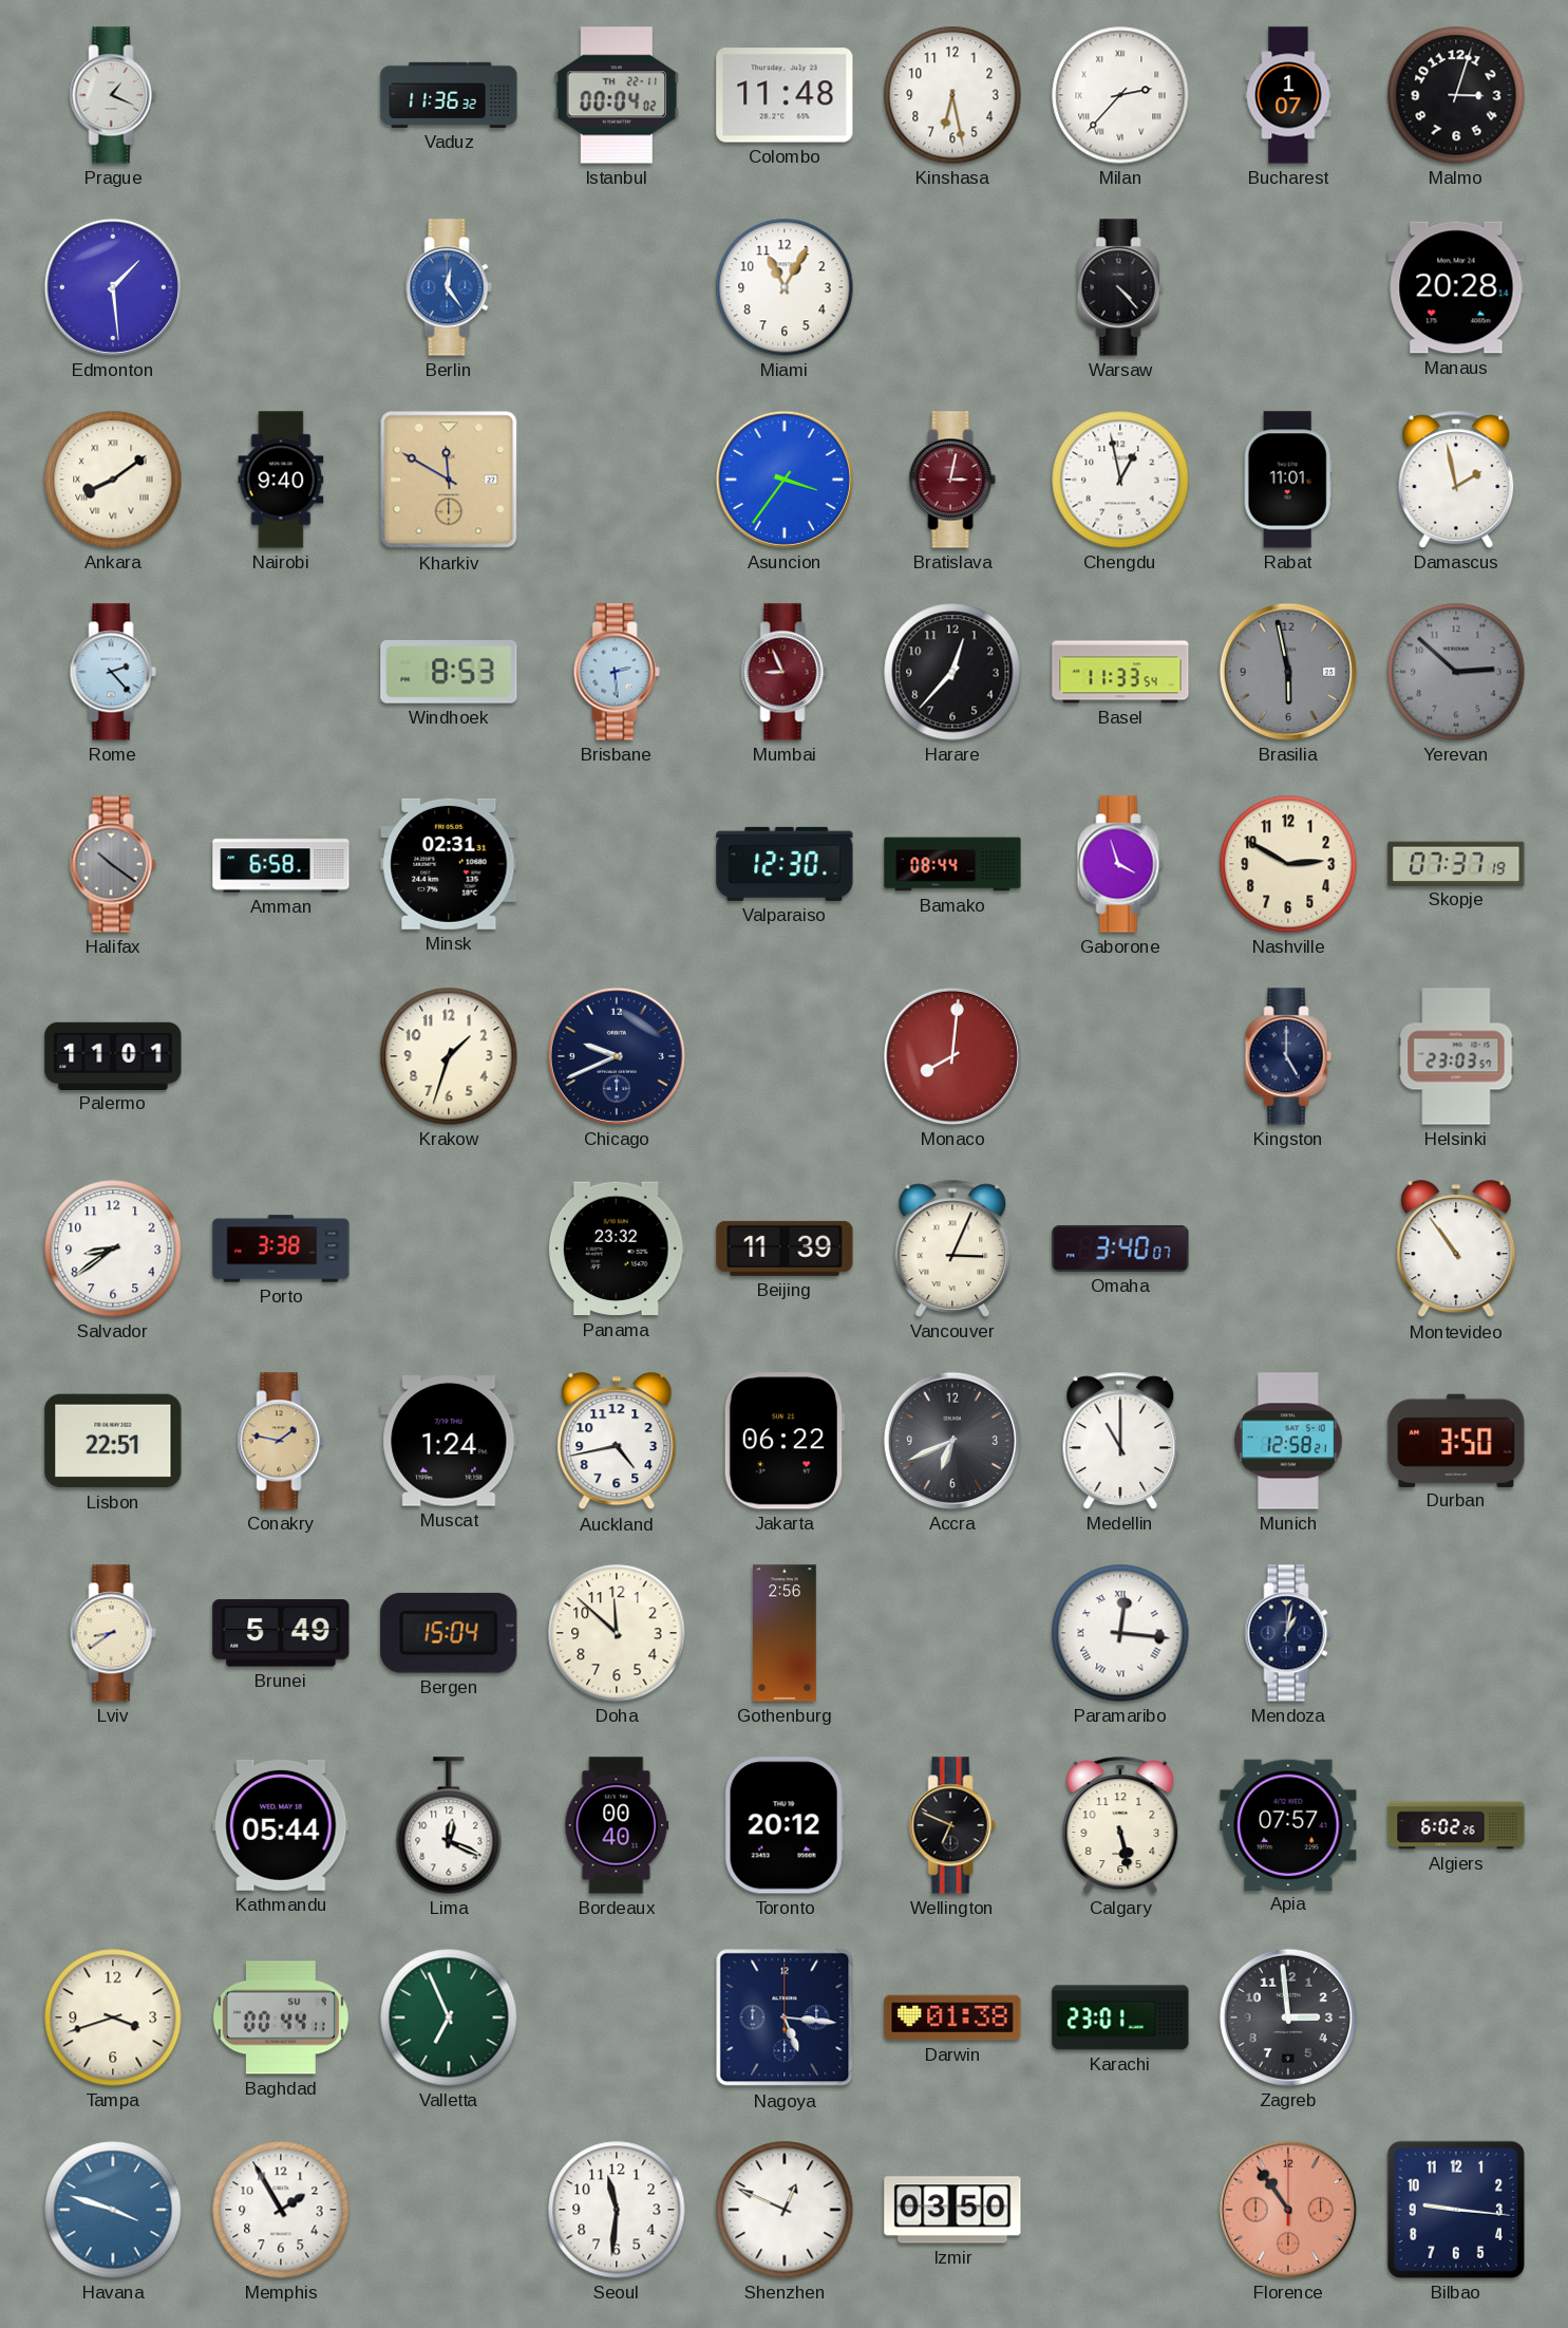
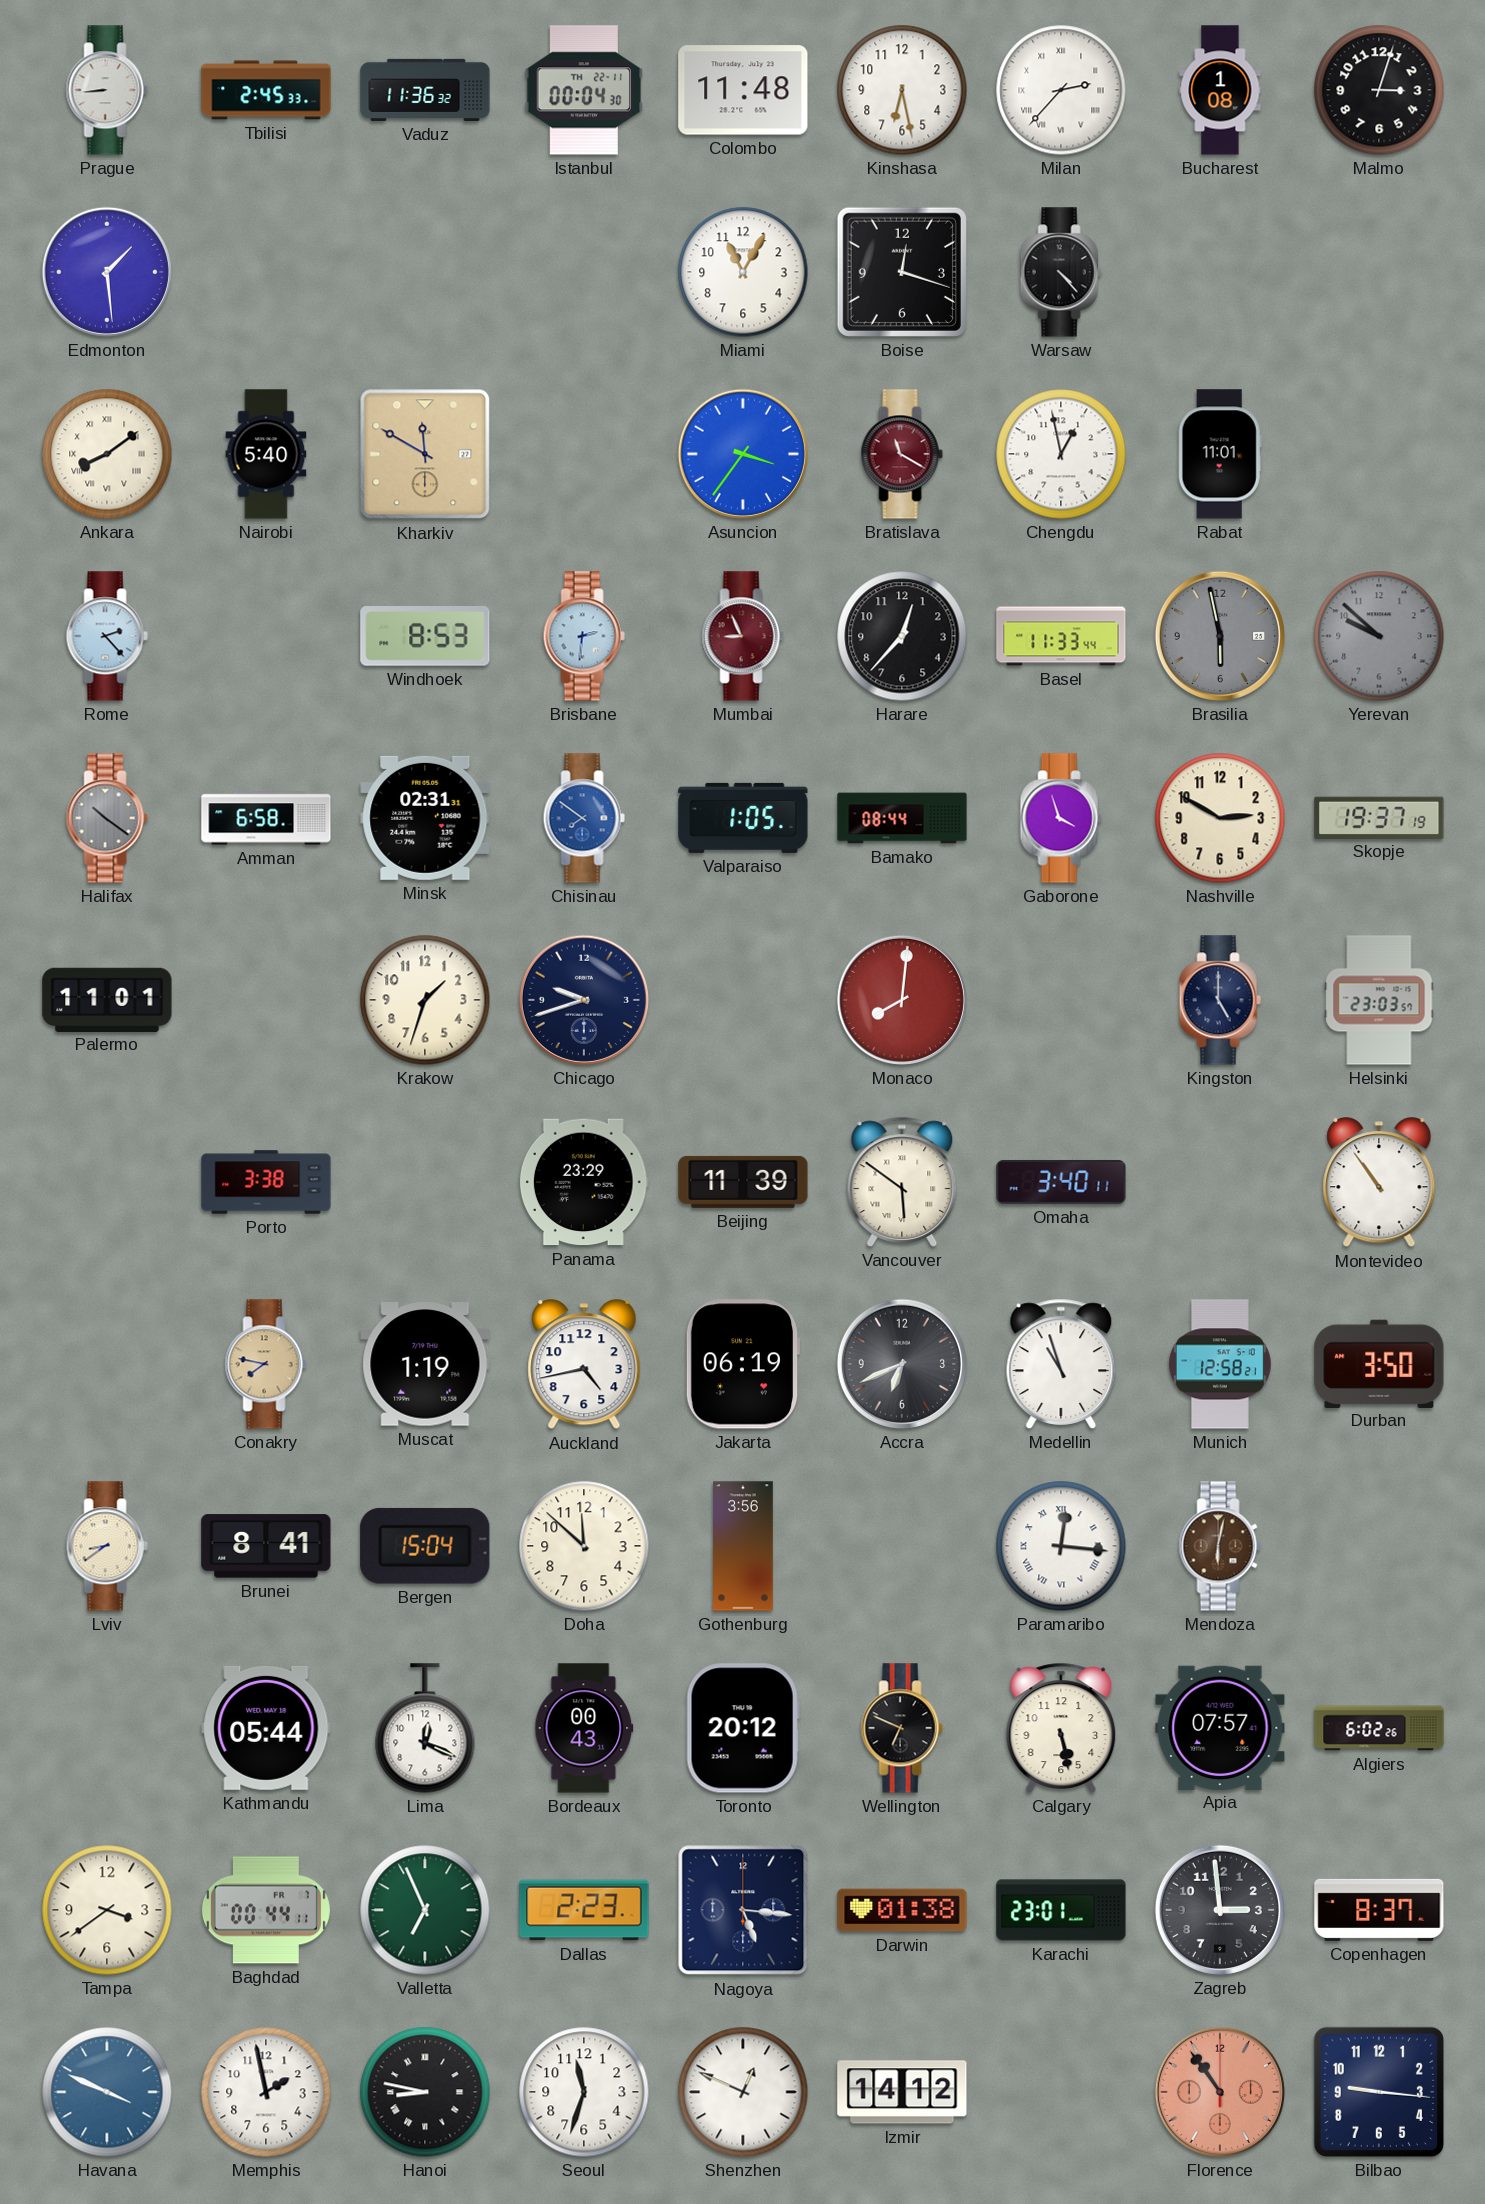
Prague: 1:19 -> 8:44
Tbilisi: none -> 2:45
Istanbul: 00:04:02 -> 00:04:30
Bucharest: 1:07 -> 1:08
Berlin: 12:24 -> none
Boise: none -> 12:18
Manaus: 20:28 -> none
Nairobi: 9:40 -> 5:40
Bratislava: 3:02 -> 11:20
Damascus: 1:58 -> none
Brisbane: 2:29 -> 2:31
Basel: 11:33:54 -> 11:33:44
Yerevan: 2:52 -> 9:52
Chisinau: none -> 7:51
Valparaiso: 12:30 -> 1:05
Skopje: 07:37 -> 19:37
Chicago: 9:41 -> 9:42
Salvador: 8:39 -> none
Panama: 23:32 -> 23:29
Vancouver: 3:04 -> 5:51
Omaha: 3:40:07 -> 3:40:11
Lisbon: 22:51 -> none
Conakry: 1:47 -> 7:47
Muscat: 1:24 -> 1:19
Jakarta: 06:22 -> 06:19
Medellin: 11:00 -> 10:57
Brunei: 5:49 -> 8:41
Gothenburg: 2:56 -> 3:56
Mendoza: 1:02 -> 6:02
Mendoza dial: navy -> brown
Bordeaux: 00:40 -> 00:43
Tampa: 3:42 -> 3:39
Baghdad date: SU 9 -> FR 7
Dallas: none -> 2:23
Copenhagen: none -> 8:37
Havana: 3:48 -> 3:49
Memphis: 1:55 -> 1:58
Hanoi: none -> 8:47
Seoul: 11:31 -> 11:33
Izmir: 03:50 -> 14:12
